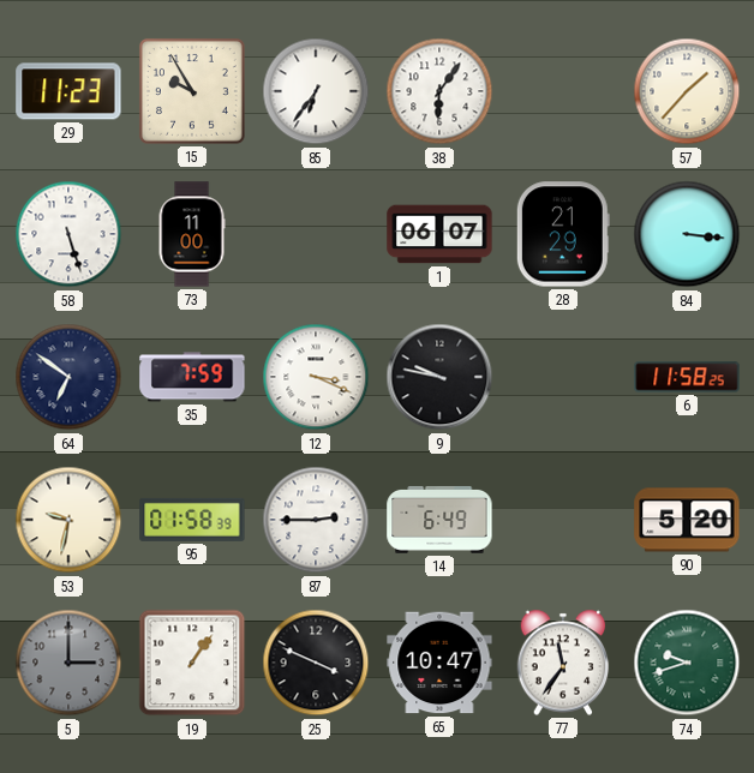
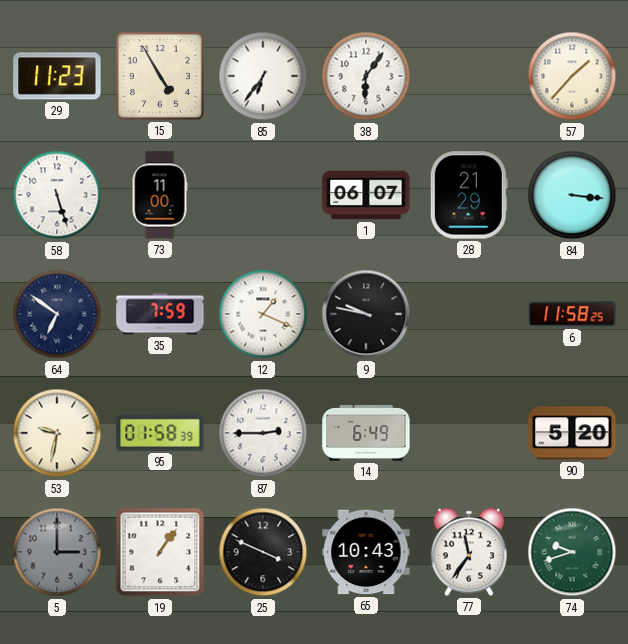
15: 9:55 -> 4:55
12: 3:19 -> 1:19
65: 10:47 -> 10:43
